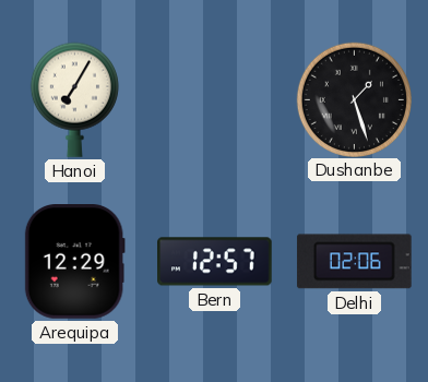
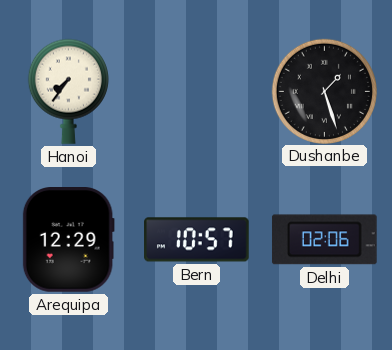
Hanoi: 7:05 -> 7:36
Bern: 12:57 -> 10:57
